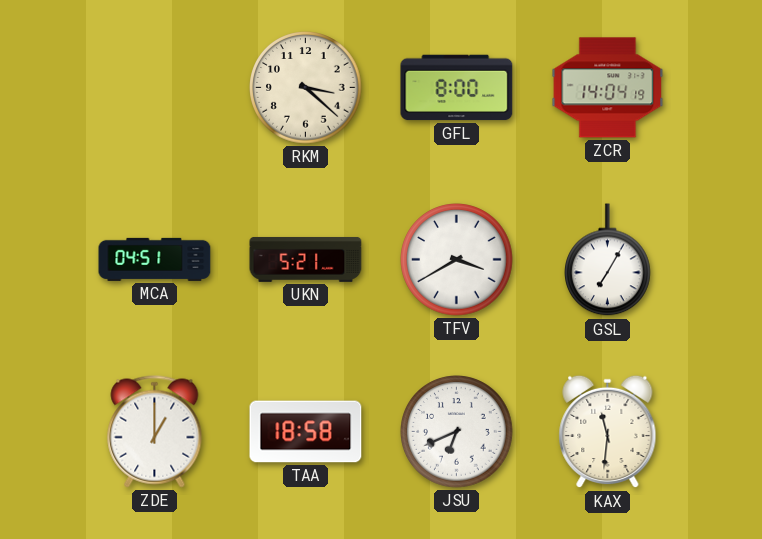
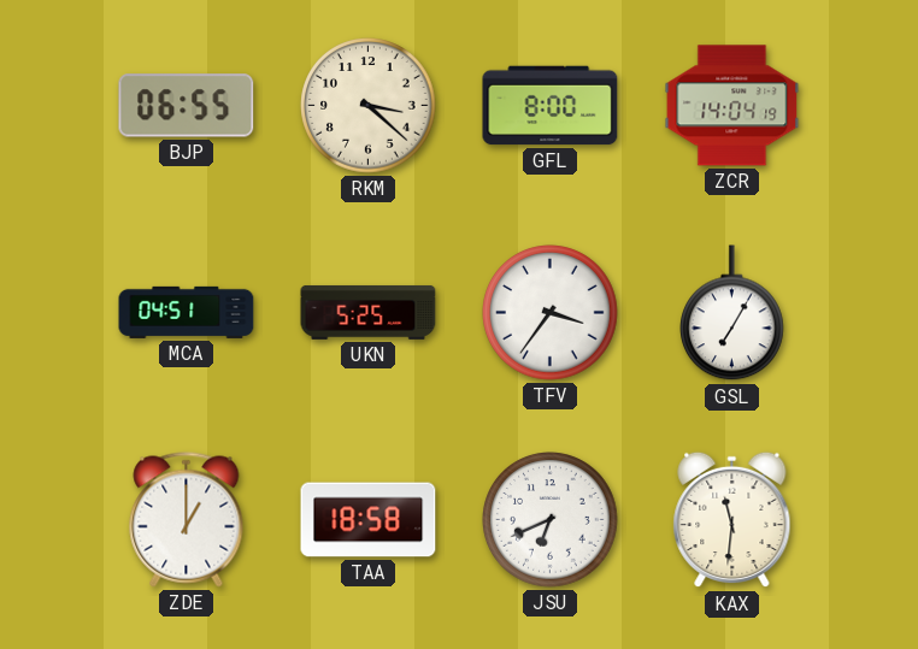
BJP: none -> 06:55
UKN: 5:21 -> 5:25
TFV: 3:40 -> 3:36
